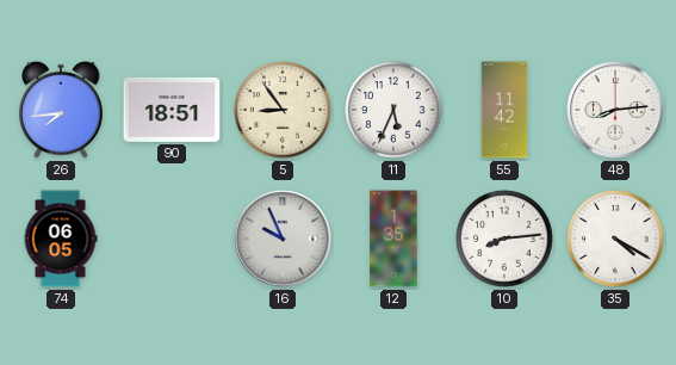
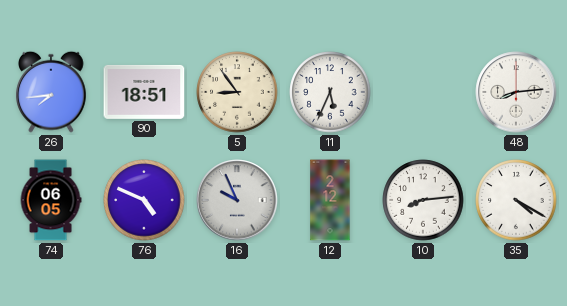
55: 11:42 -> none
76: none -> 4:49
12: 1:35 -> 2:12
